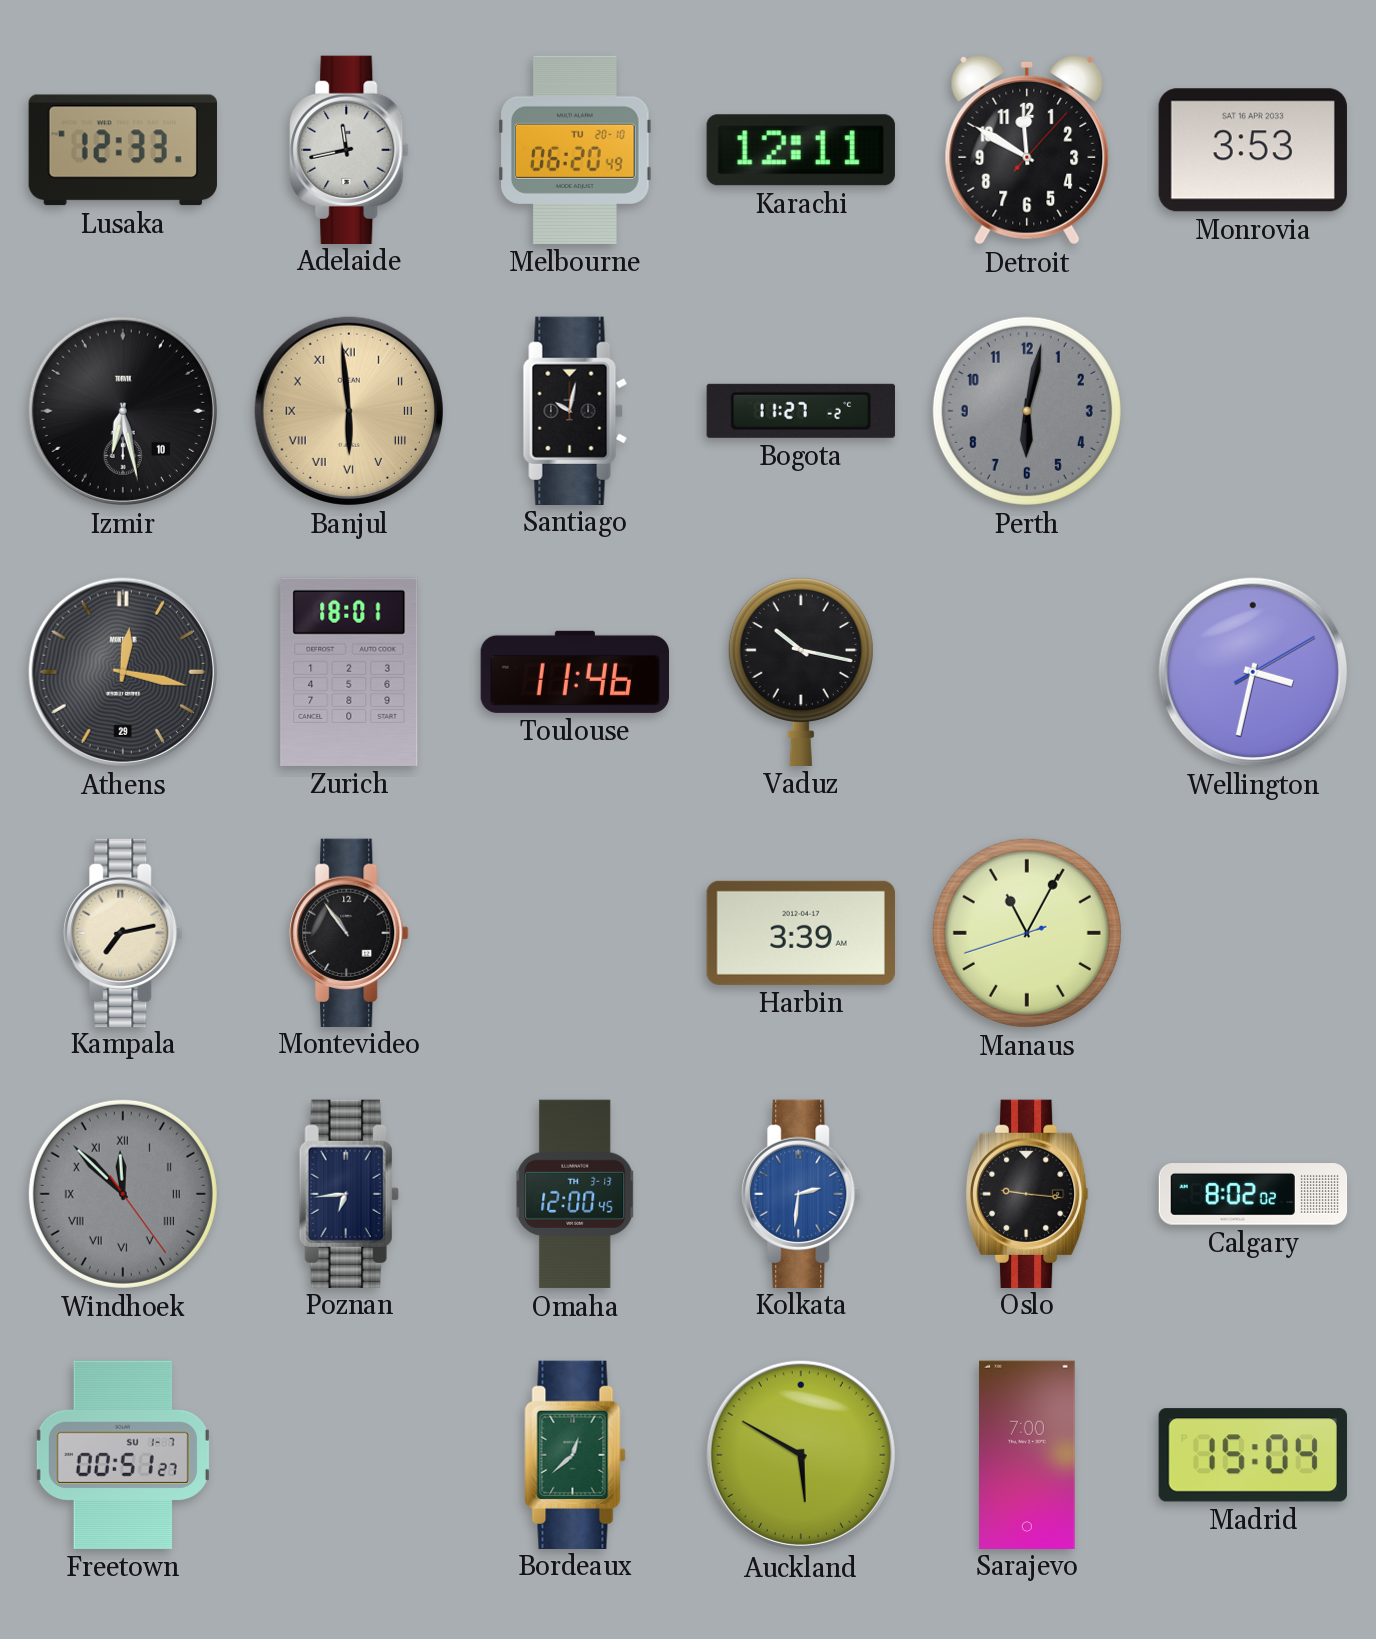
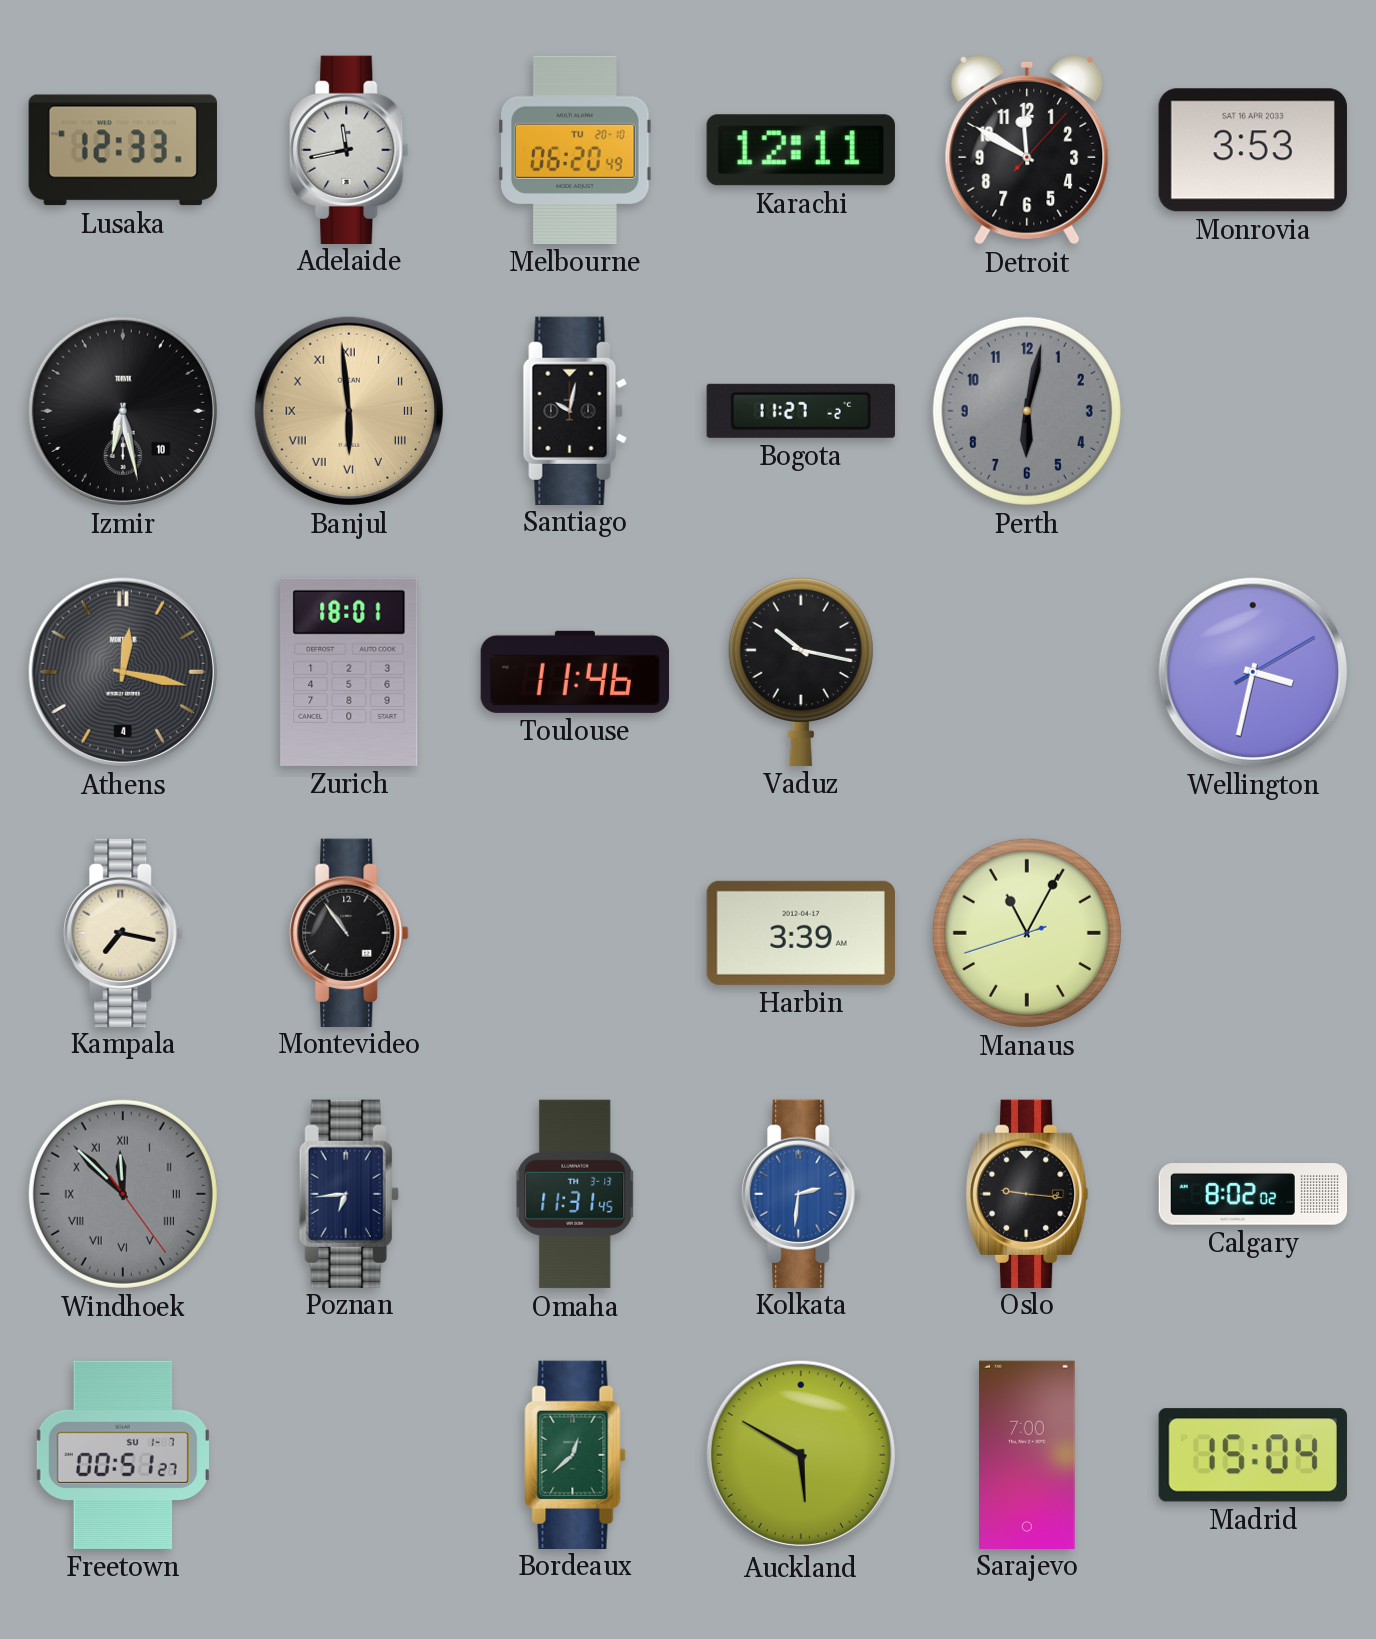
Athens date: 29 -> 4
Kampala: 7:13 -> 7:17
Omaha: 12:00 -> 11:31
